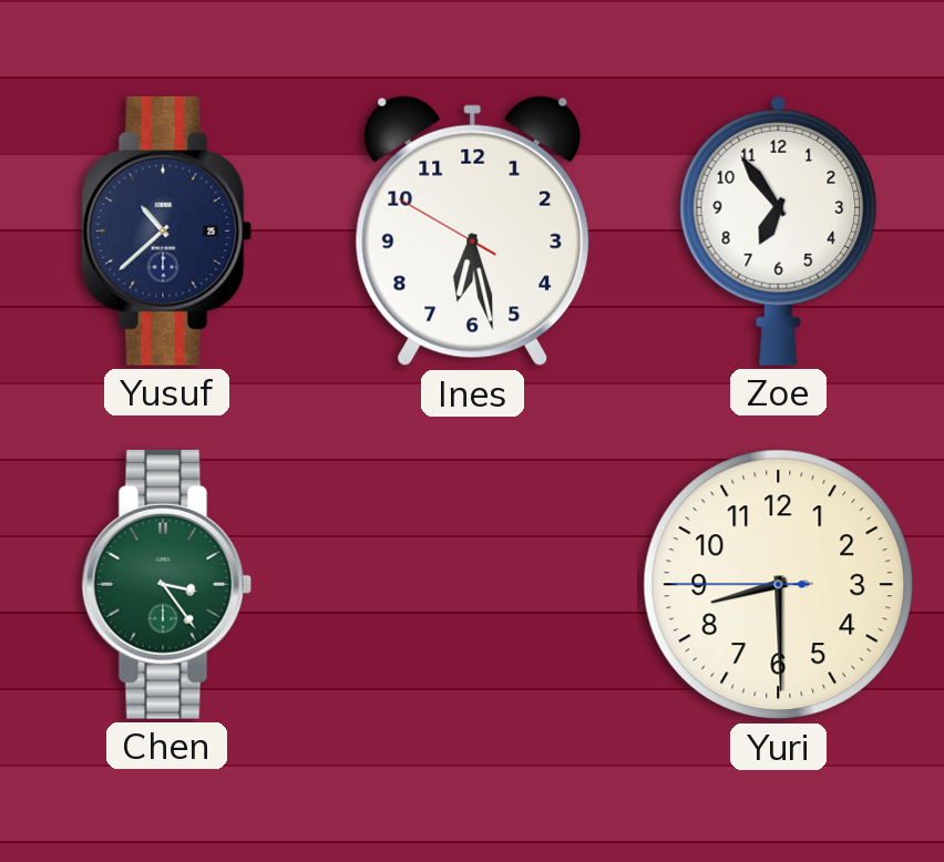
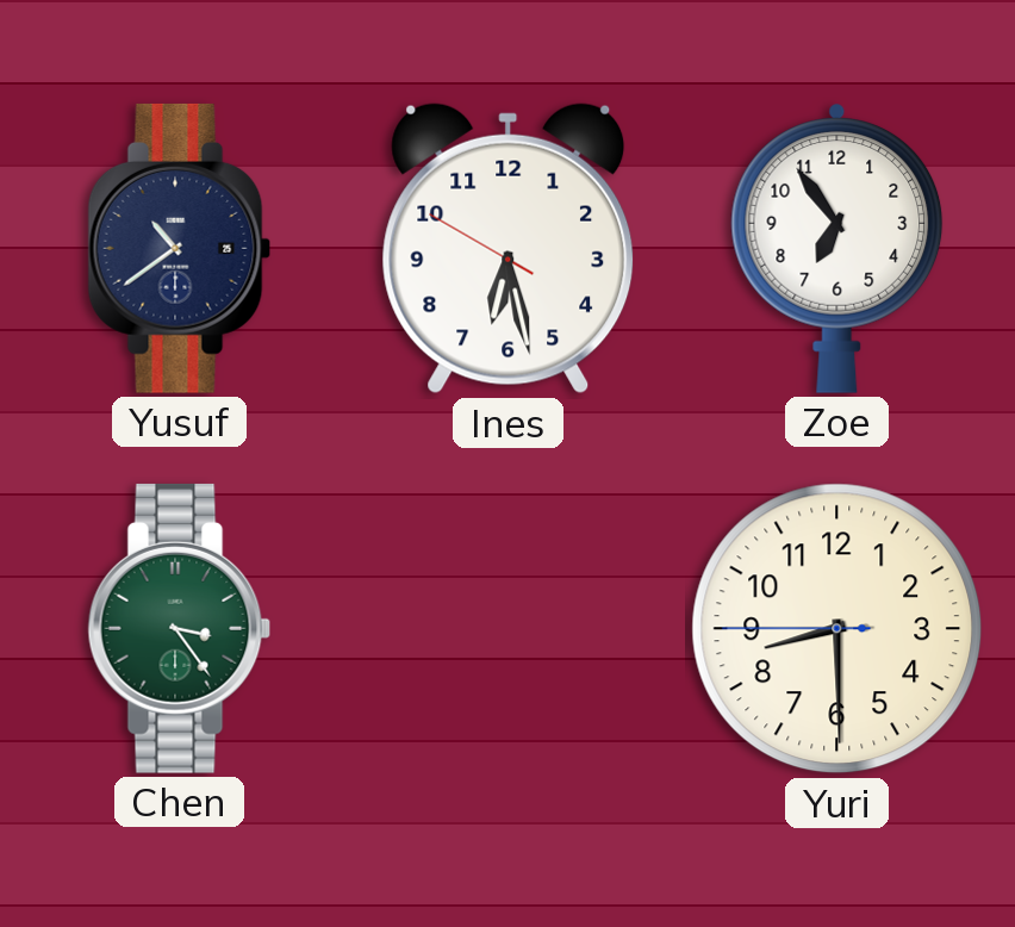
Yusuf: 10:38 -> 10:39
